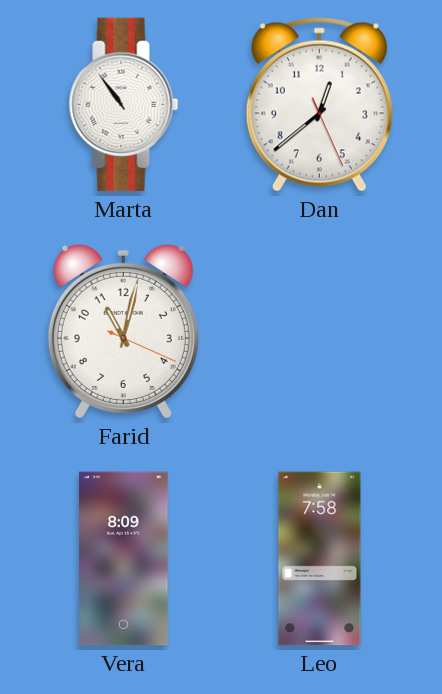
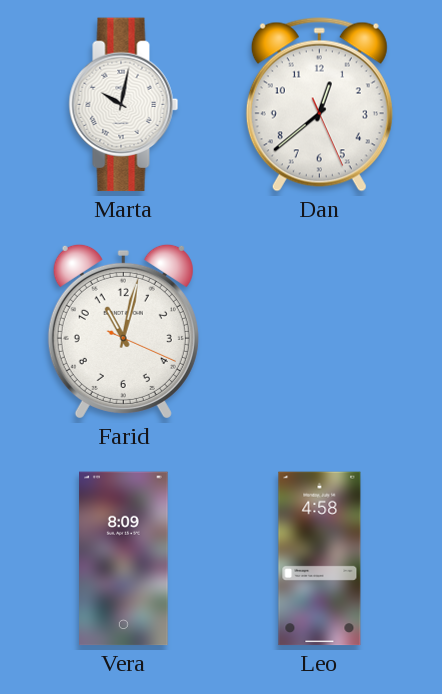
Marta: 10:54 -> 10:02
Leo: 7:58 -> 4:58
